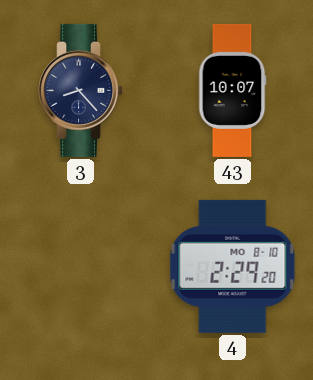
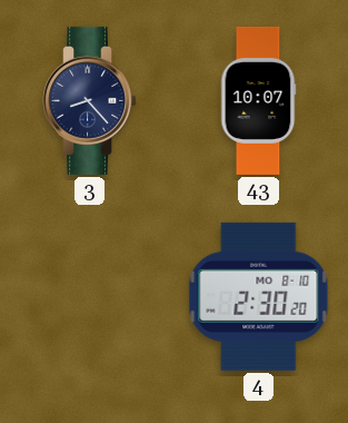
4: 2:29 -> 2:30
